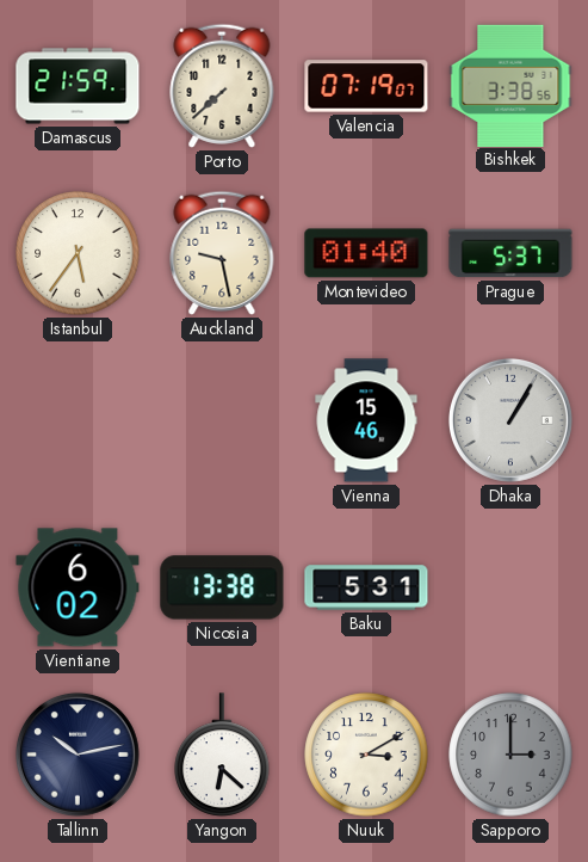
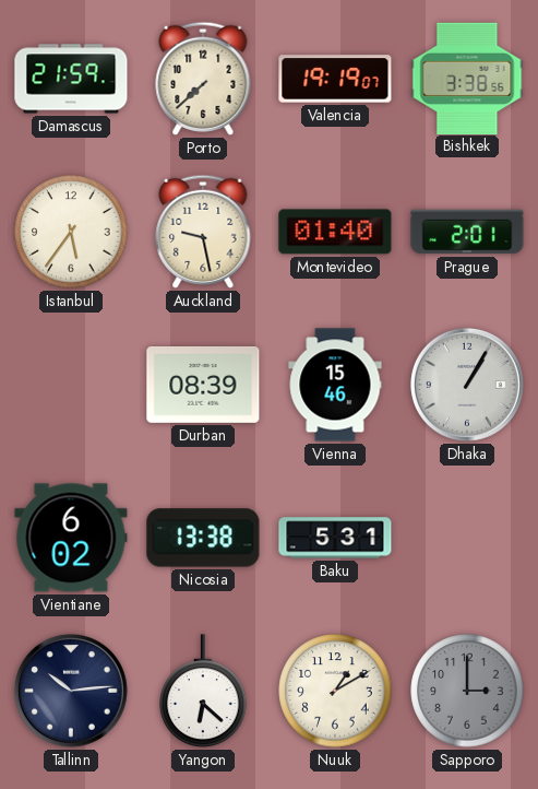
Valencia: 07:19 -> 19:19
Prague: 5:37 -> 2:01
Durban: none -> 08:39
Tallinn: 10:13 -> 10:14
Nuuk: 3:10 -> 1:10
